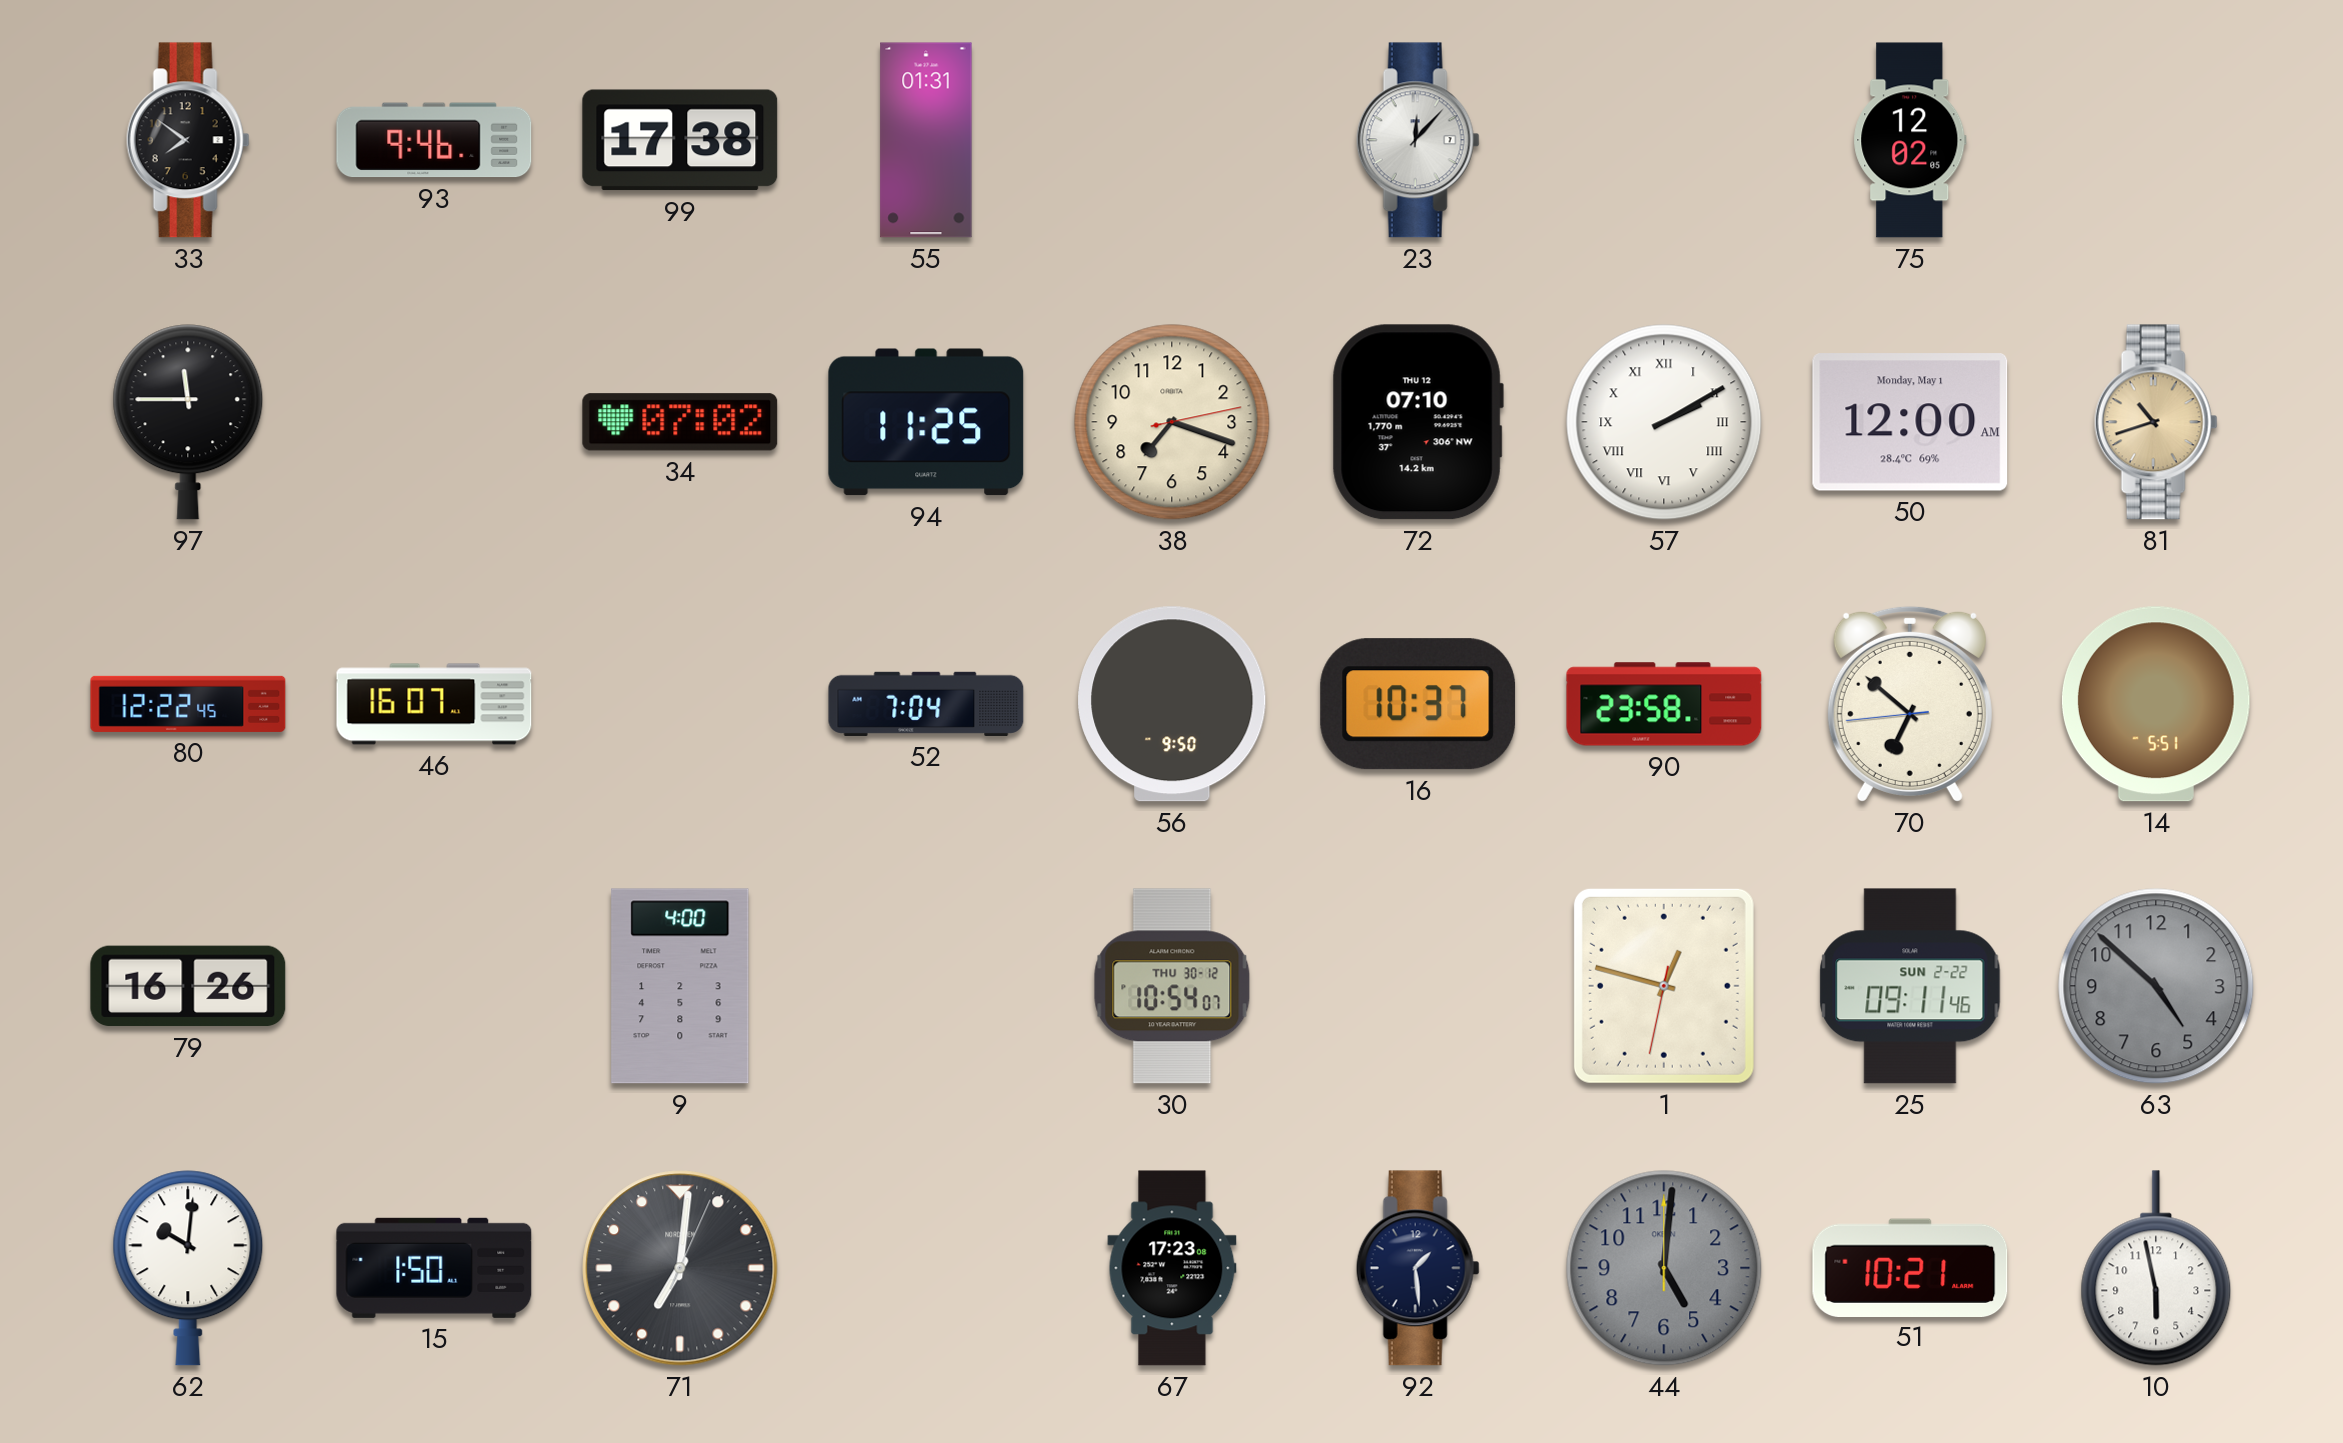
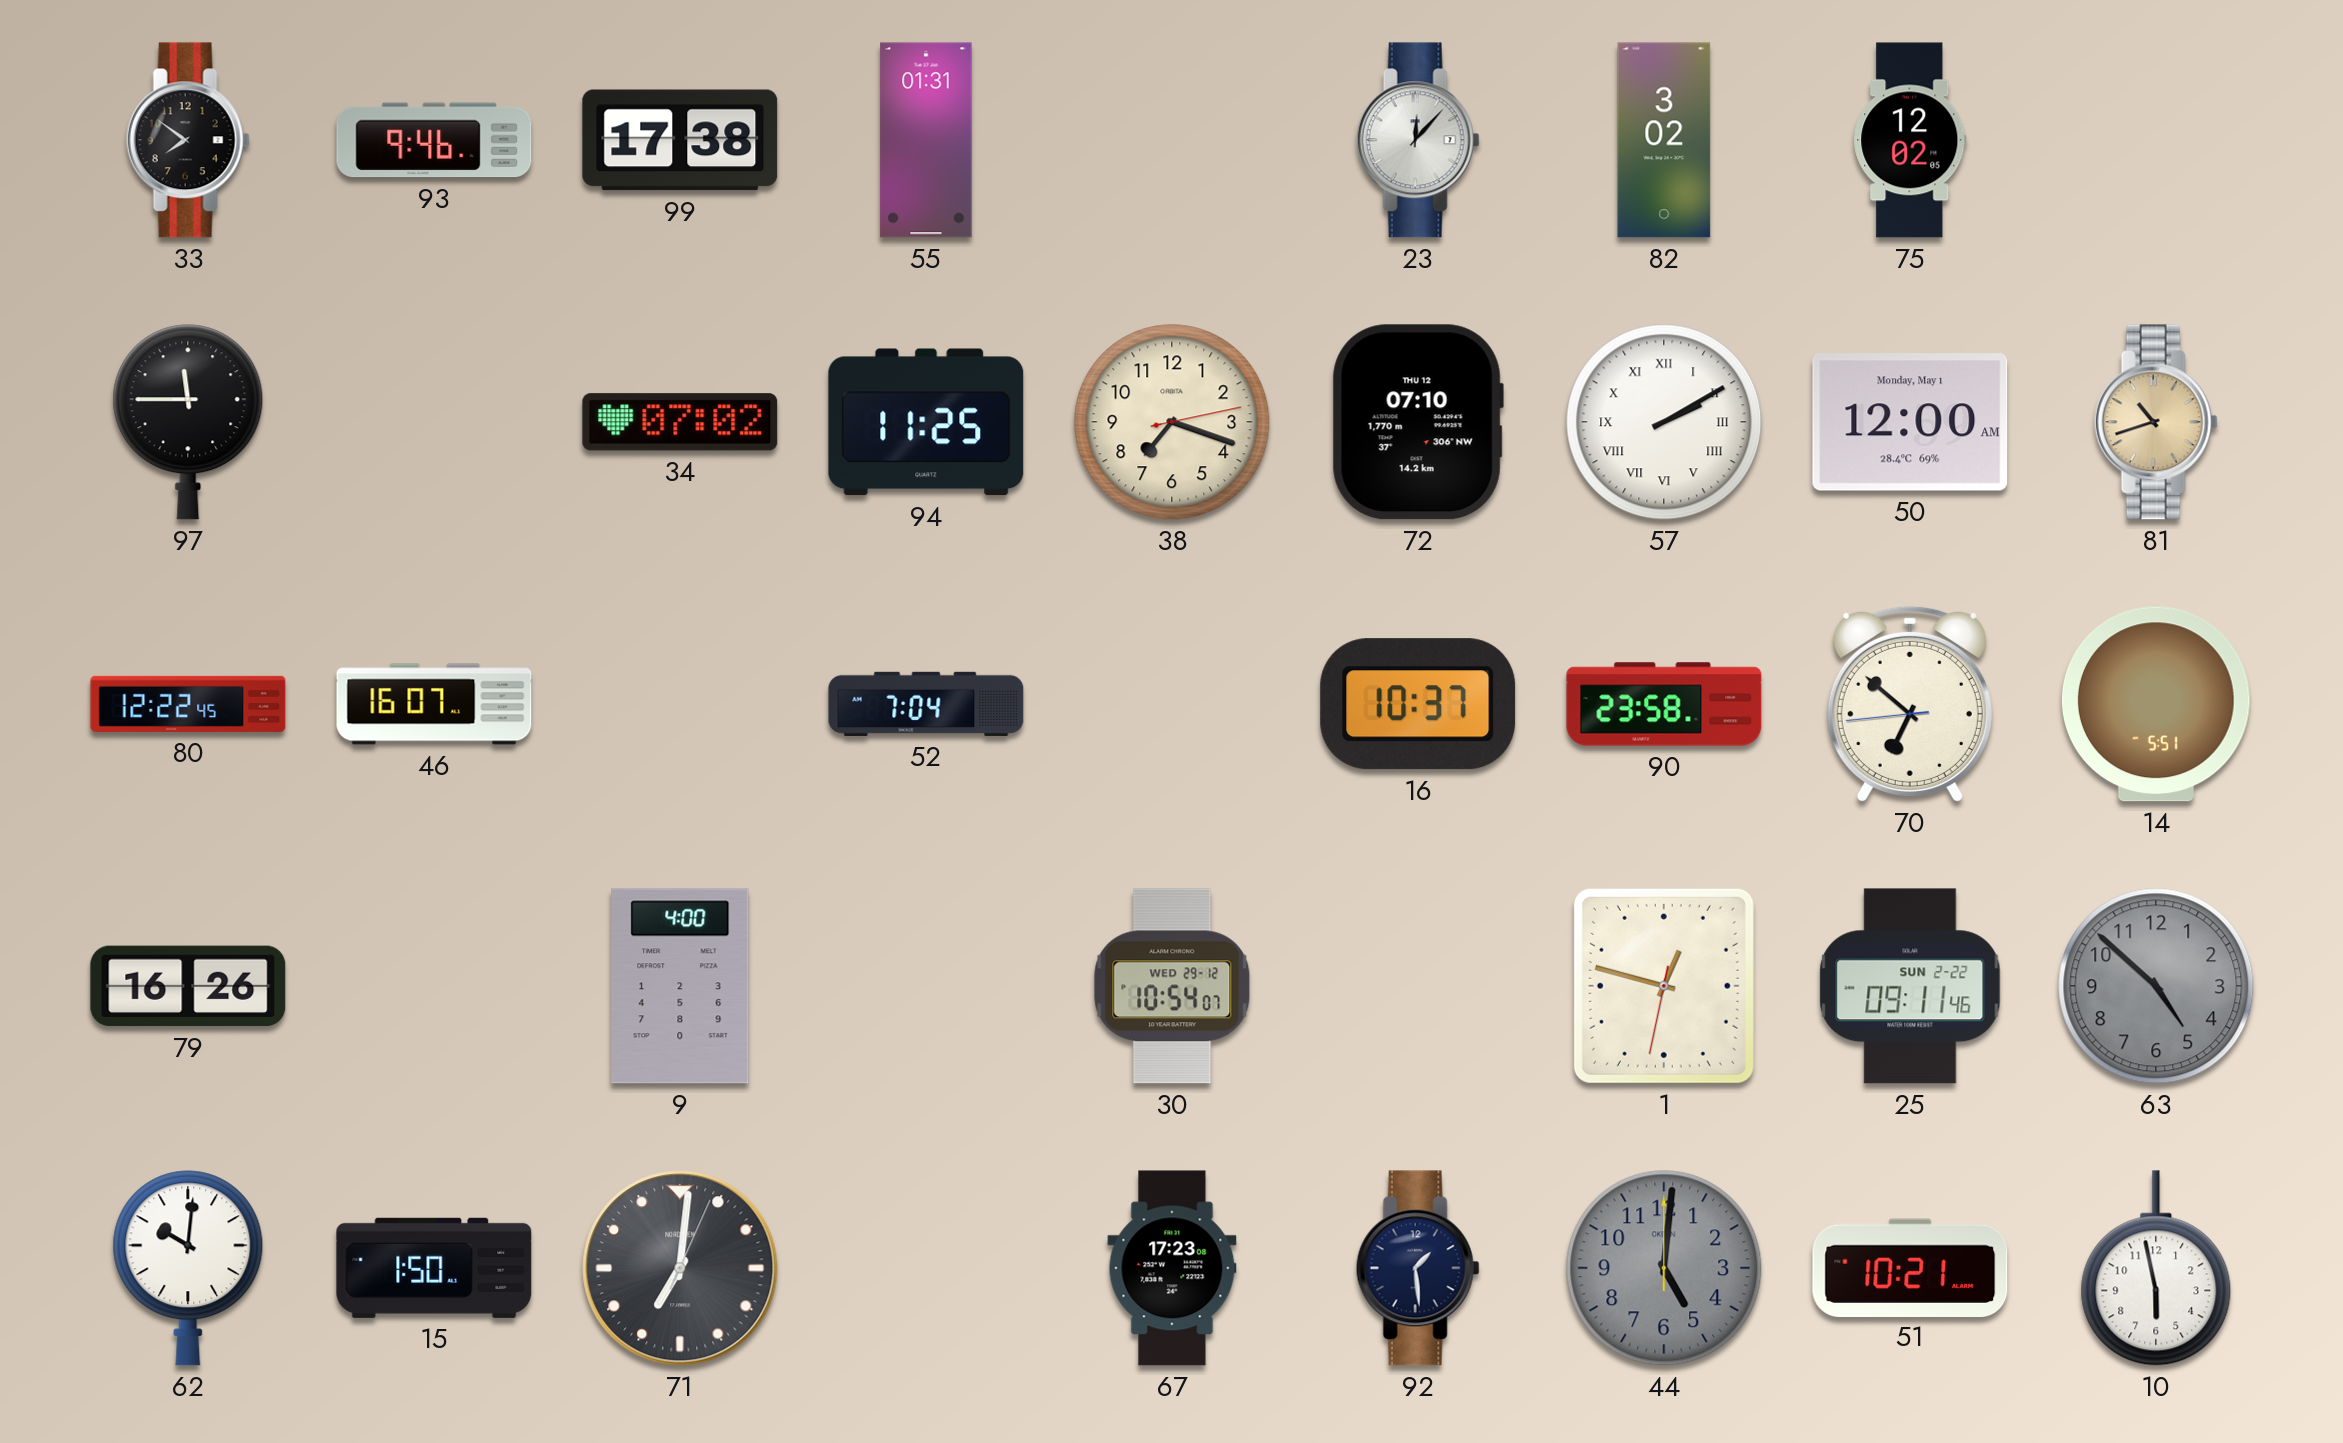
82: none -> 3:02
56: 9:50 -> none
30 date: THU 30-12 -> WED 29-12
